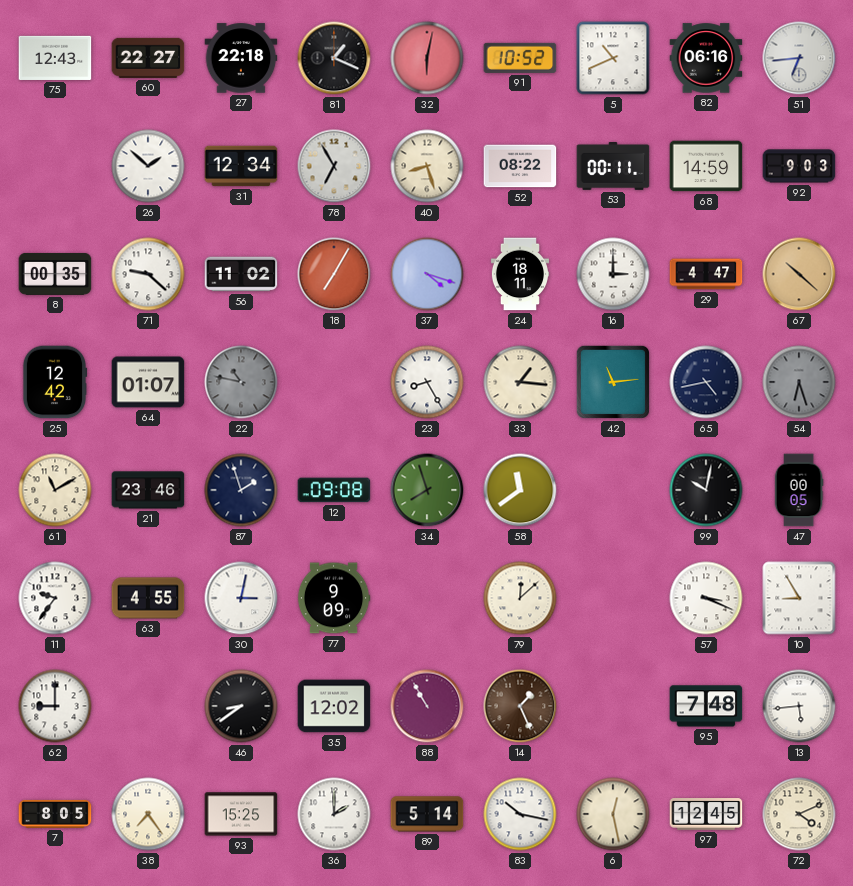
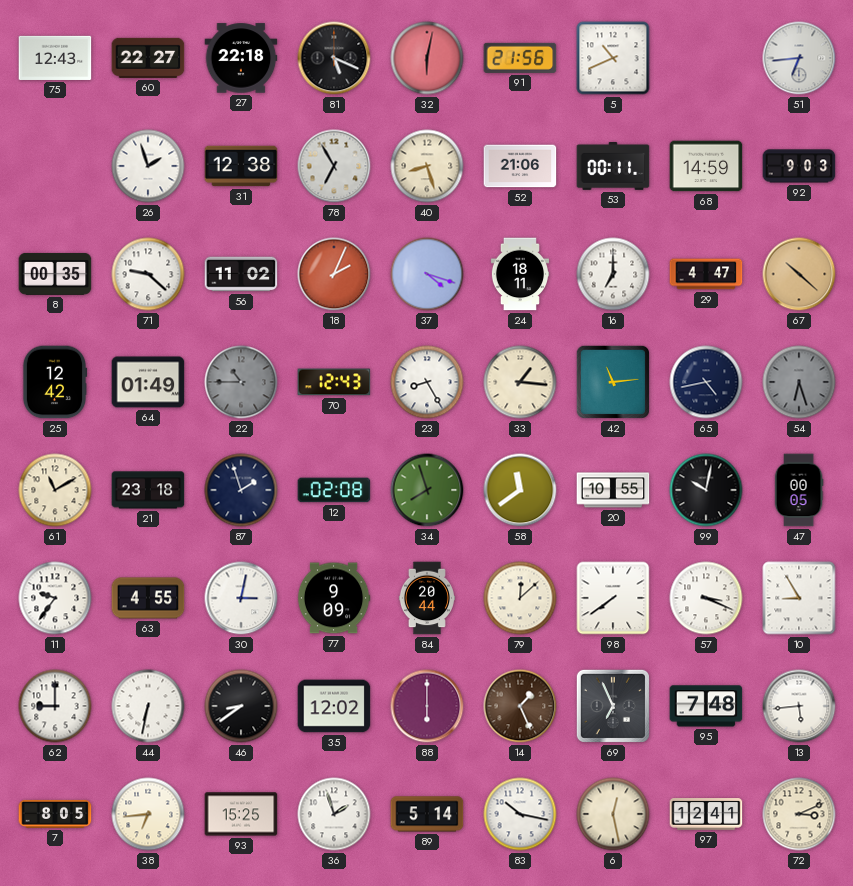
81: 1:19 -> 5:19
91: 10:52 -> 21:56
82: 06:16 -> none
26: 1:52 -> 1:57
31: 12:34 -> 12:38
52: 08:22 -> 21:06
18: 7:05 -> 2:04
16: 3:00 -> 7:00
64: 01:07 -> 01:49
22: 10:47 -> 10:45
70: none -> 12:43
21: 23:46 -> 23:18
12: 09:08 -> 02:08
20: none -> 10:55
84: none -> 20:44
98: none -> 7:39
44: none -> 6:32
88: 10:55 -> 6:00
69: none -> 6:56
38: 7:24 -> 6:44
36: 2:00 -> 1:57
97: 12:45 -> 12:41
72: 4:11 -> 3:11
